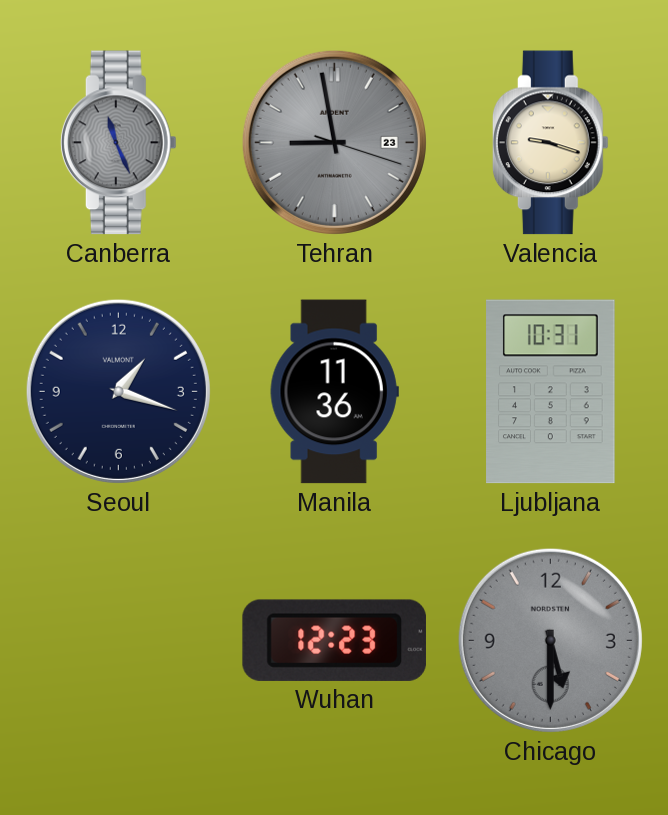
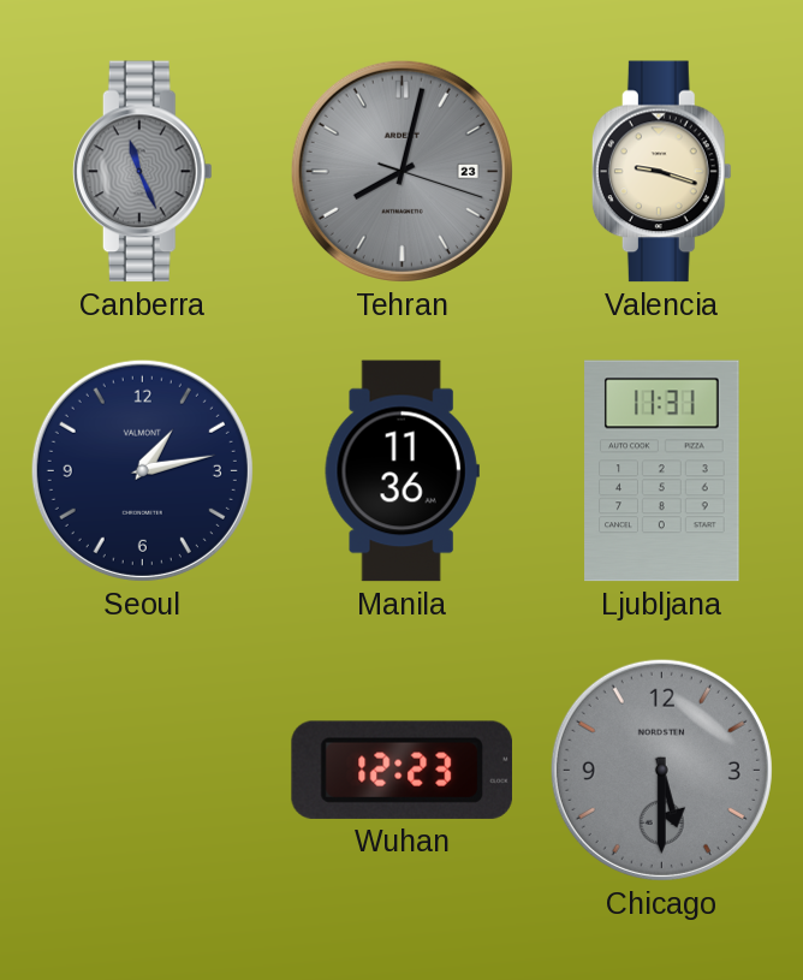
Tehran: 8:58 -> 8:02
Seoul: 1:18 -> 1:13
Ljubljana: 10:31 -> 11:31
